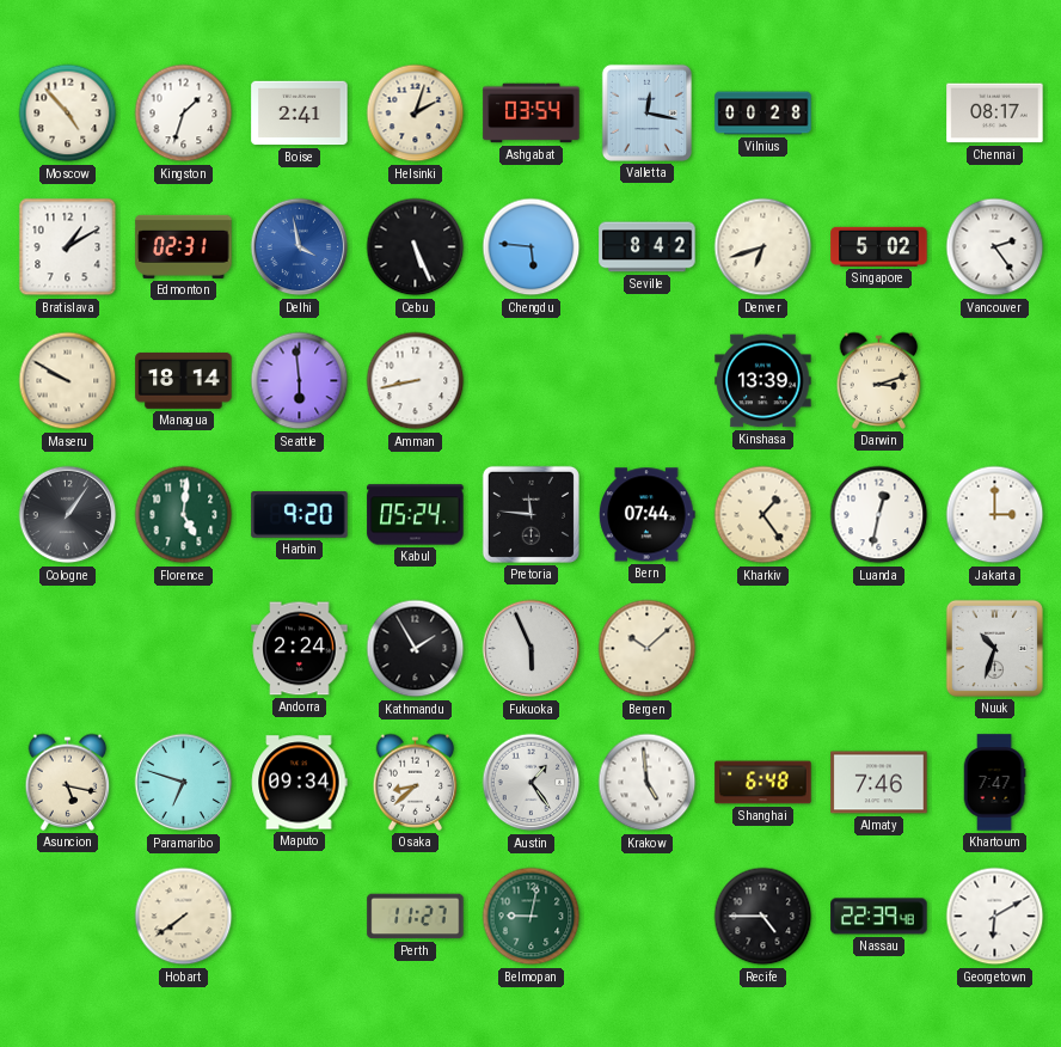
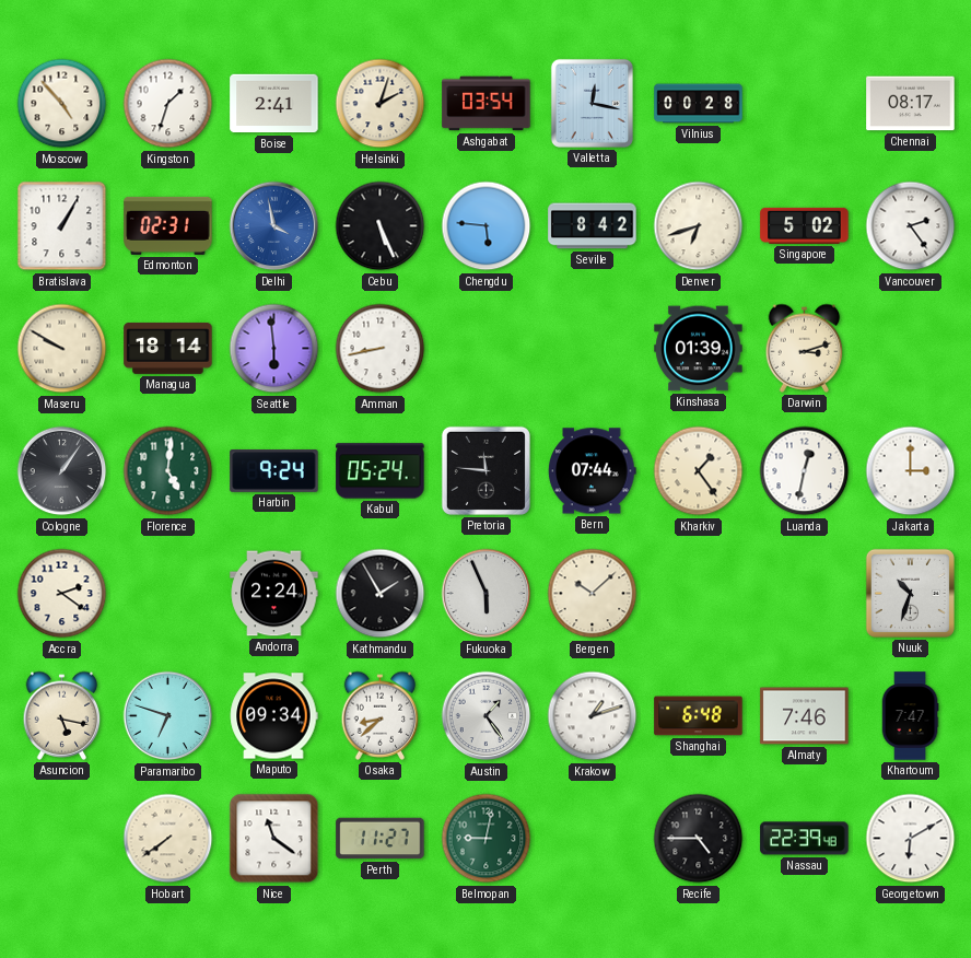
Bratislava: 1:10 -> 1:05
Kinshasa: 13:39 -> 01:39
Harbin: 9:20 -> 9:24
Accra: none -> 2:21
Krakow: 4:59 -> 1:12
Nice: none -> 11:21
